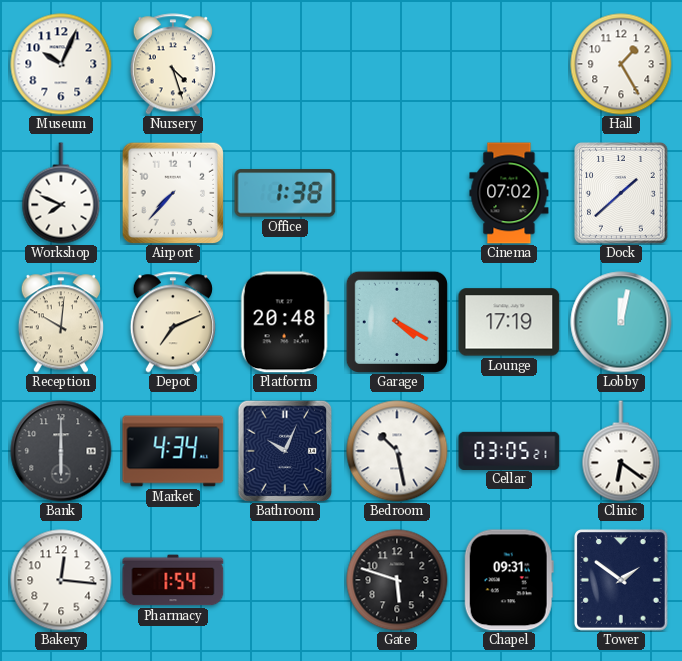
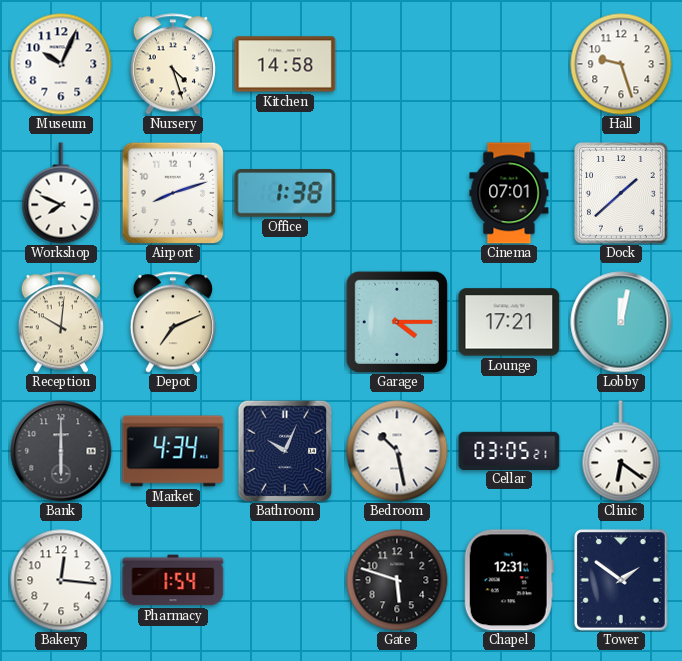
Kitchen: none -> 14:58
Hall: 1:25 -> 9:27
Airport: 7:37 -> 8:12
Cinema: 07:02 -> 07:01
Platform: 20:48 -> none
Garage: 4:20 -> 4:15
Lounge: 17:19 -> 17:21
Chapel: 09:31 -> 12:31
